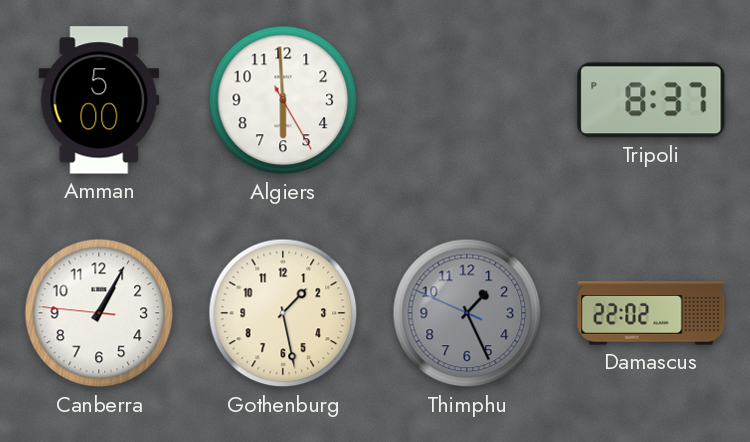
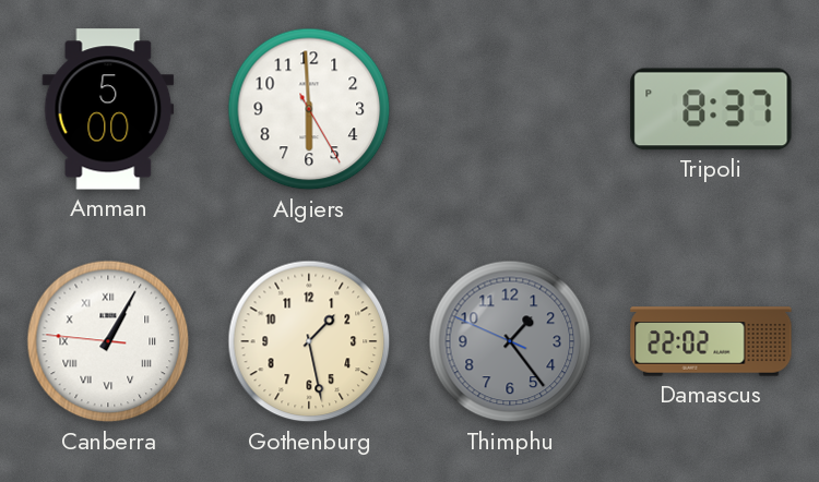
Canberra numerals: Arabic -> Roman
Thimphu: 1:25 -> 1:23
